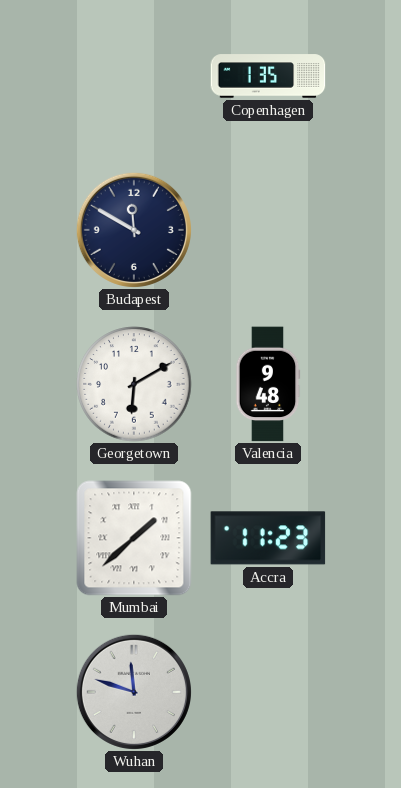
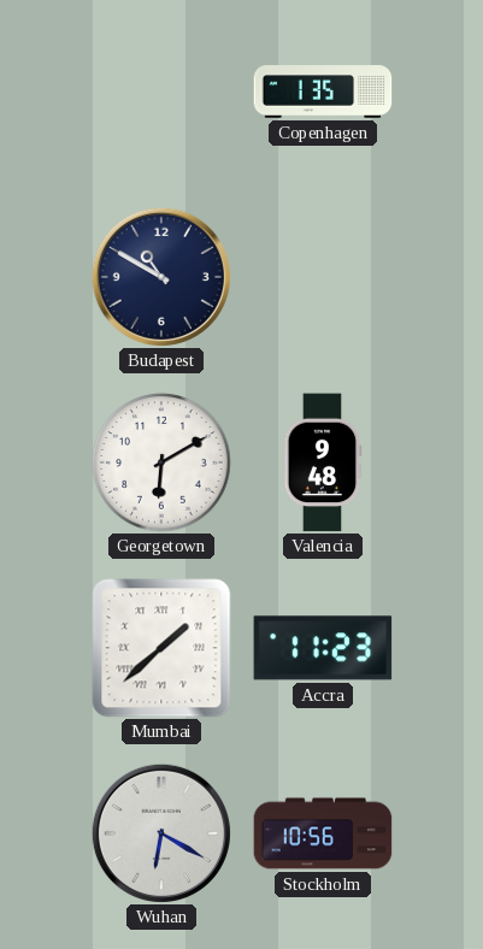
Budapest: 11:50 -> 10:50
Wuhan: 11:48 -> 6:20
Stockholm: none -> 10:56
